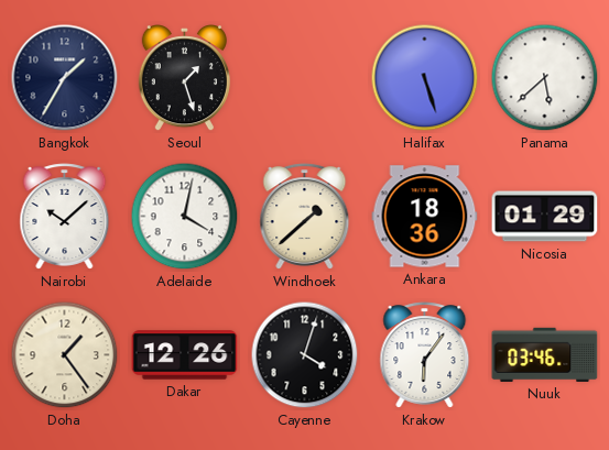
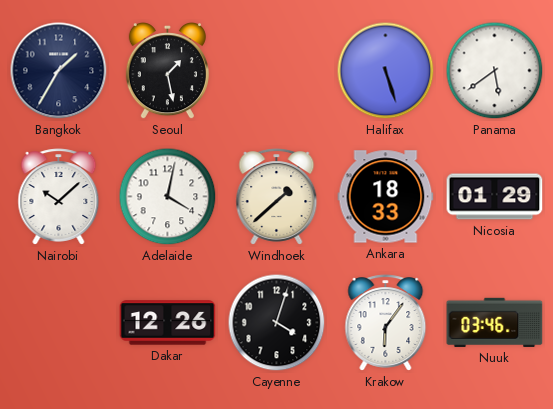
Seoul: 1:27 -> 1:28
Panama: 5:38 -> 5:39
Ankara: 18:36 -> 18:33
Doha: 1:24 -> none
